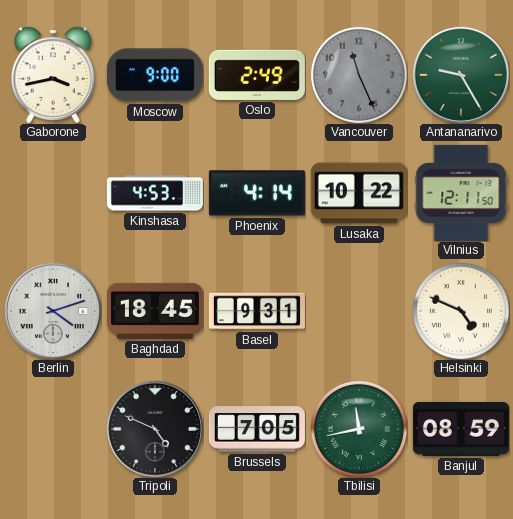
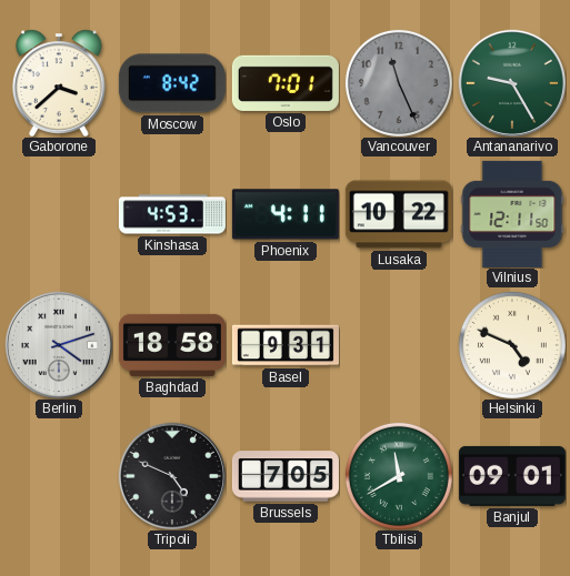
Gaborone: 3:43 -> 3:38
Moscow: 9:00 -> 8:42
Oslo: 2:49 -> 7:01
Phoenix: 4:14 -> 4:11
Baghdad: 18:45 -> 18:58
Tbilisi: 11:43 -> 11:40
Banjul: 08:59 -> 09:01
